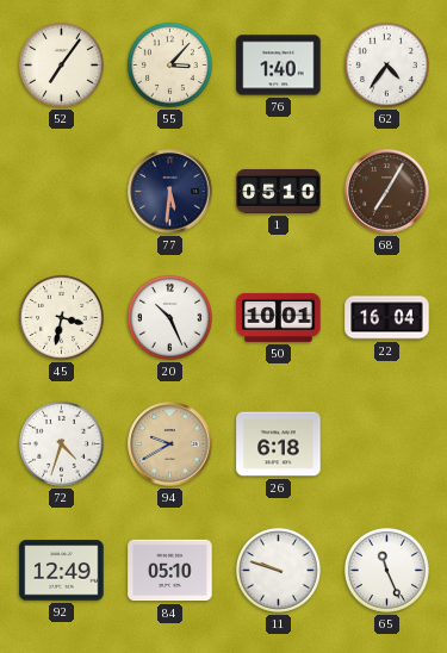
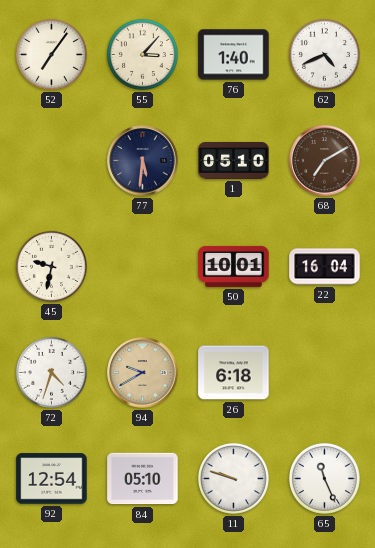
62: 4:36 -> 4:41
68: 7:05 -> 7:10
45: 3:32 -> 9:32
20: 10:26 -> none
92: 12:49 -> 12:54
